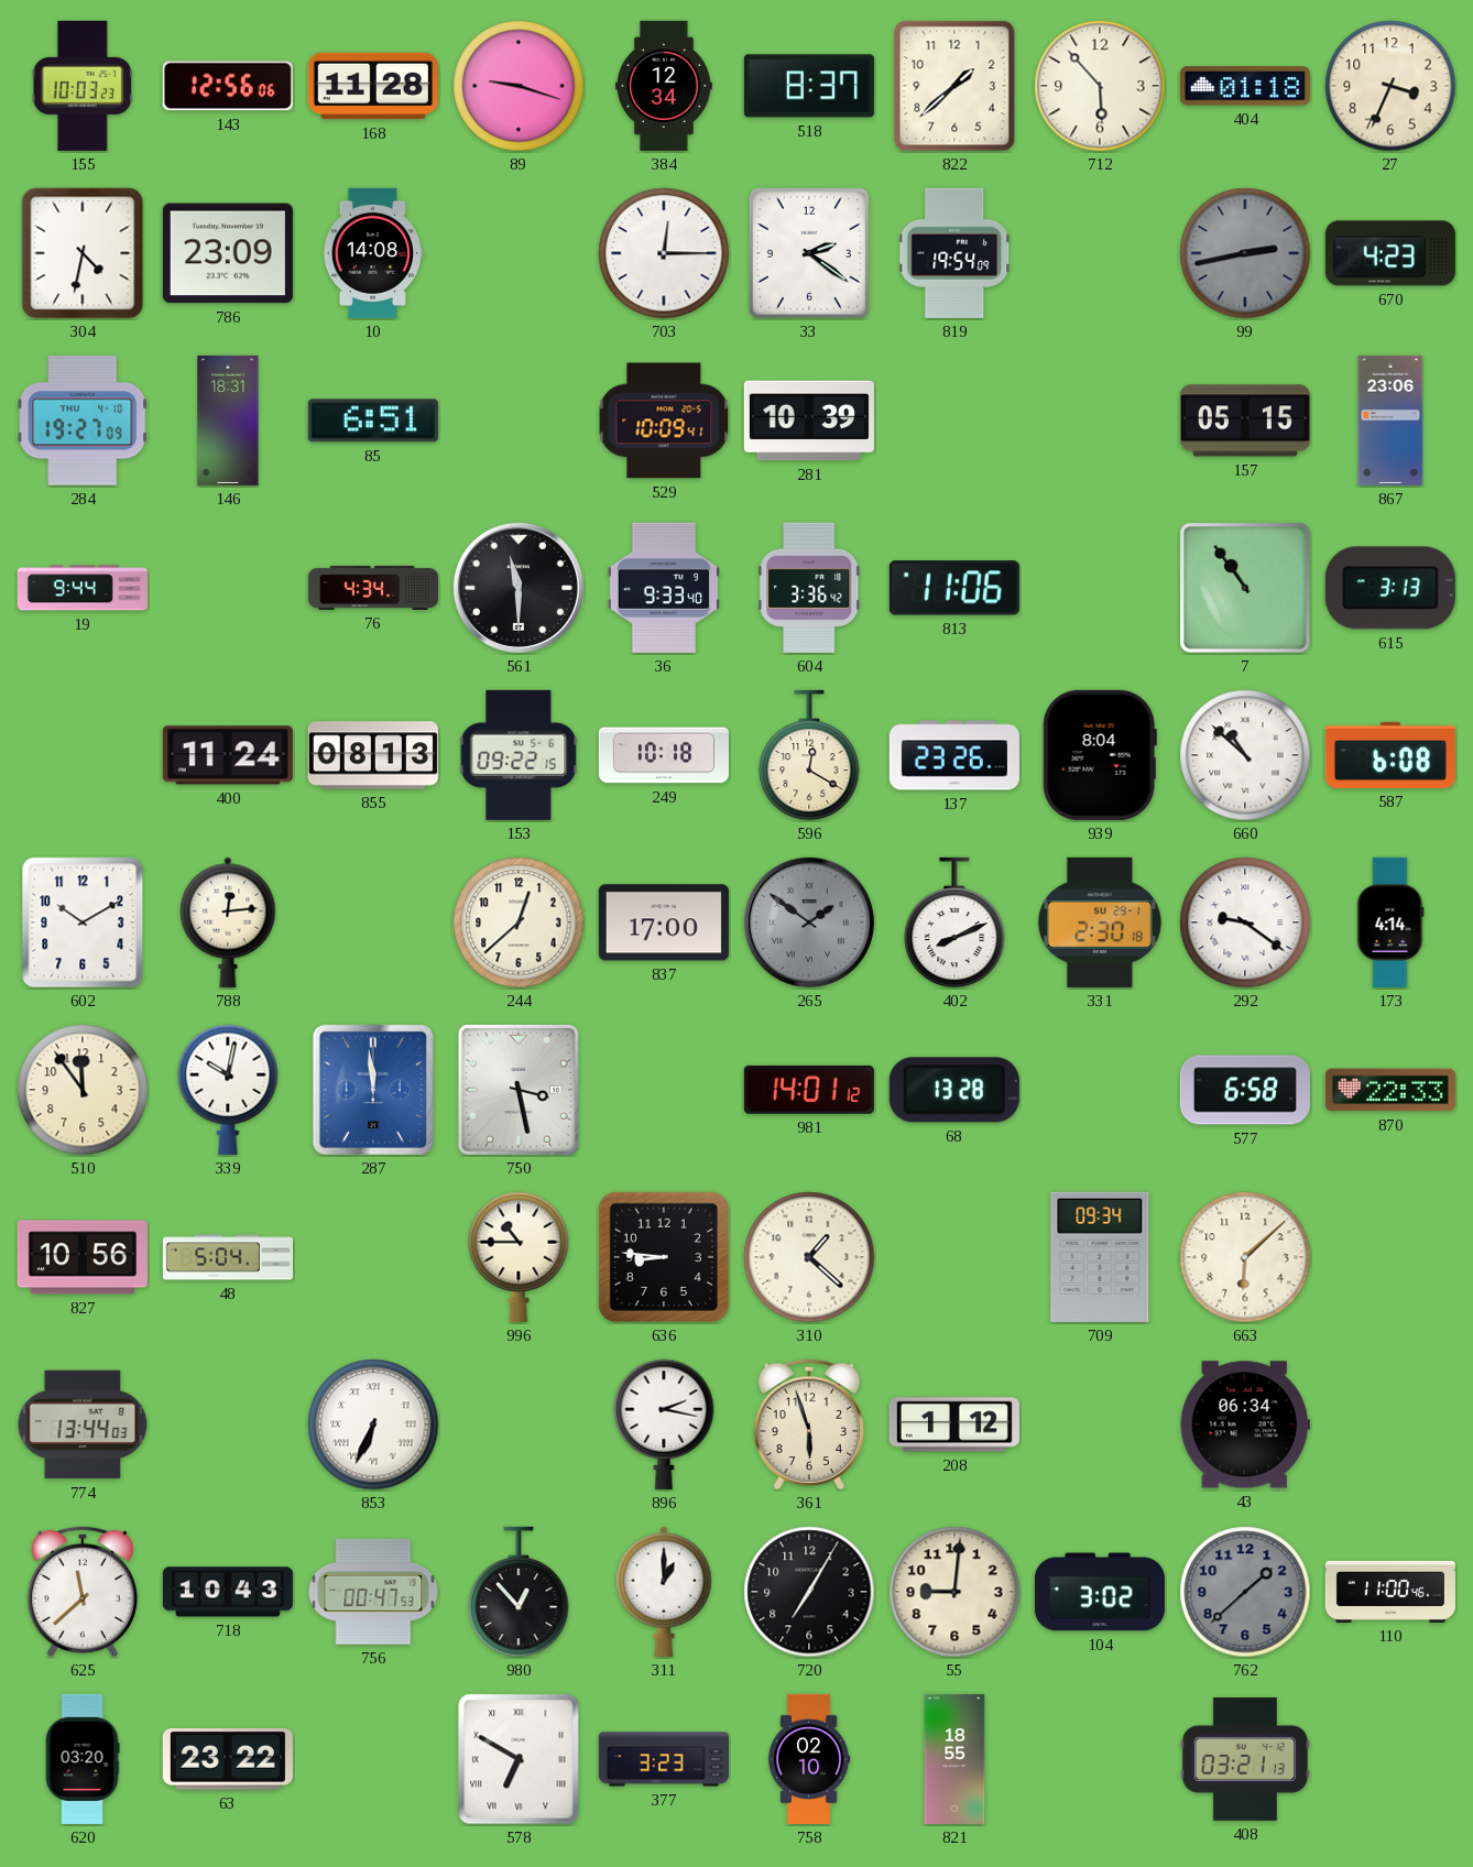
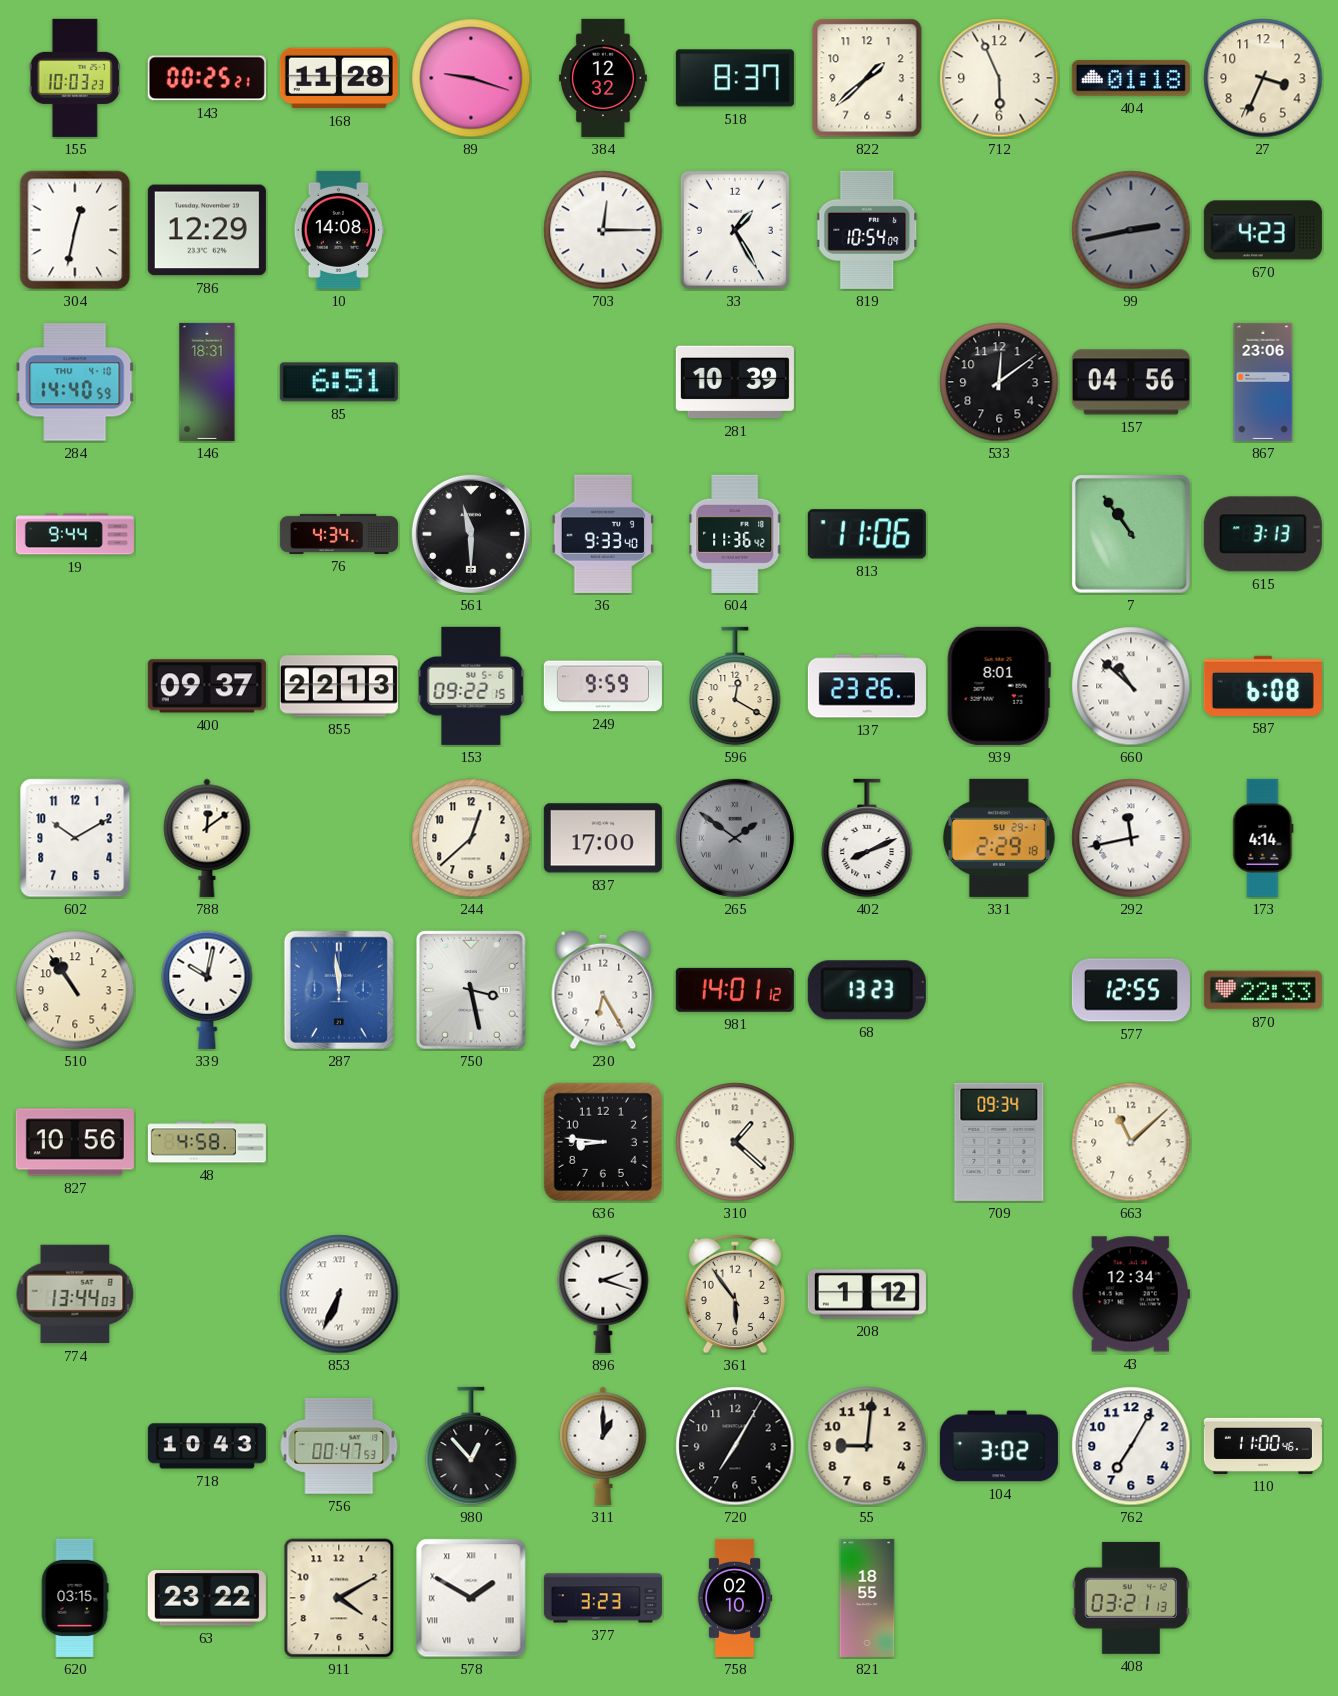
143: 12:56 -> 00:25
384: 12:34 -> 12:32
712: 5:53 -> 5:56
304: 4:32 -> 12:32
786: 23:09 -> 12:29
33: 2:21 -> 1:25
819: 19:54 -> 10:54
284: 19:27 -> 14:40
529: 10:09 -> none
533: none -> 12:09
157: 05:15 -> 04:56
604: 3:36 -> 11:36
400: 11:24 -> 09:37
855: 08:13 -> 22:13
249: 10:18 -> 9:59
939: 8:04 -> 8:01
788: 12:14 -> 12:09
331: 2:30 -> 2:29
292: 9:21 -> 11:43
510: 11:54 -> 10:54
230: none -> 6:25
68: 13:28 -> 13:23
577: 6:58 -> 12:55
48: 5:04 -> 4:58
996: 10:45 -> none
663: 6:08 -> 11:08
896: 2:17 -> 2:18
361: 5:57 -> 5:54
43: 06:34 -> 12:34
625: 11:38 -> none
762: 1:38 -> 7:05
762 dial: grey -> white
620: 03:20 -> 03:15
911: none -> 4:10
578: 6:50 -> 1:50
